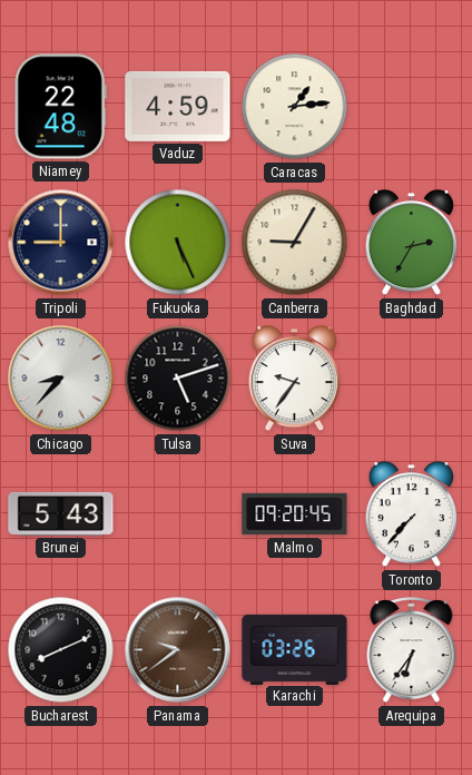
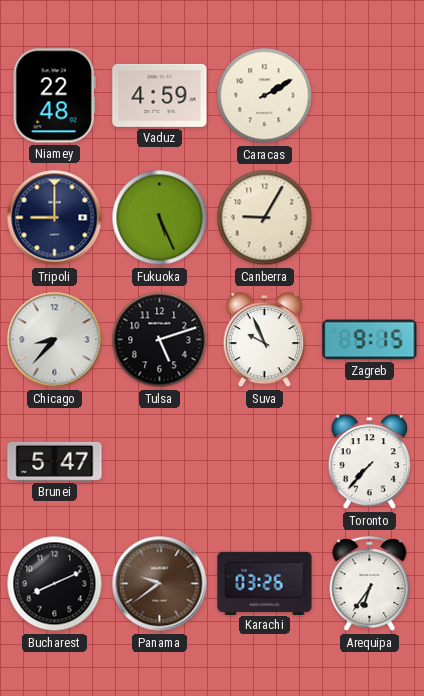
Caracas: 1:14 -> 2:10
Baghdad: 2:35 -> none
Suva: 9:36 -> 9:56
Zagreb: none -> 9:15
Brunei: 5:43 -> 5:47
Malmo: 09:20 -> none
